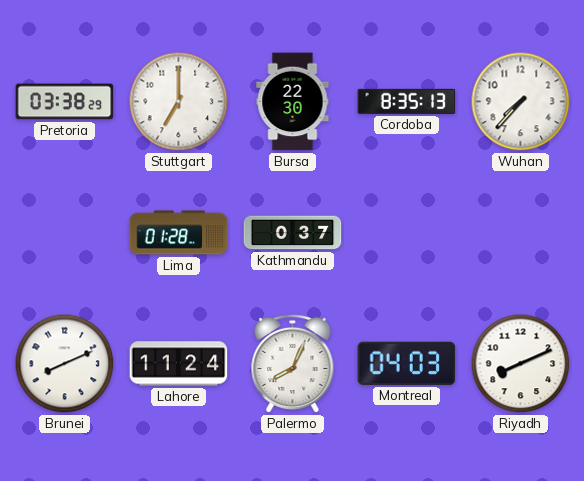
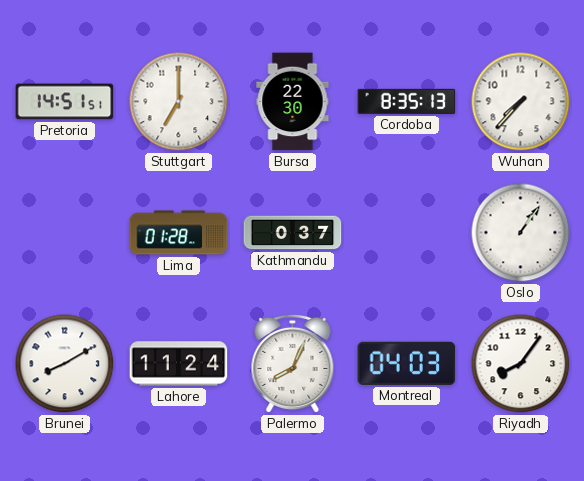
Pretoria: 03:38 -> 14:51
Oslo: none -> 1:06
Brunei: 8:11 -> 8:10
Riyadh: 8:11 -> 8:06
